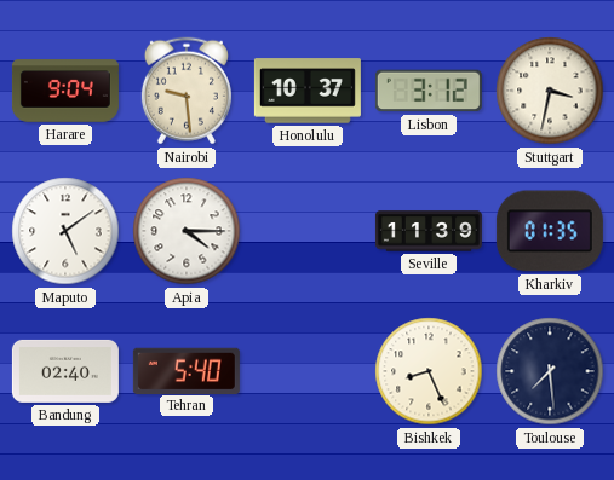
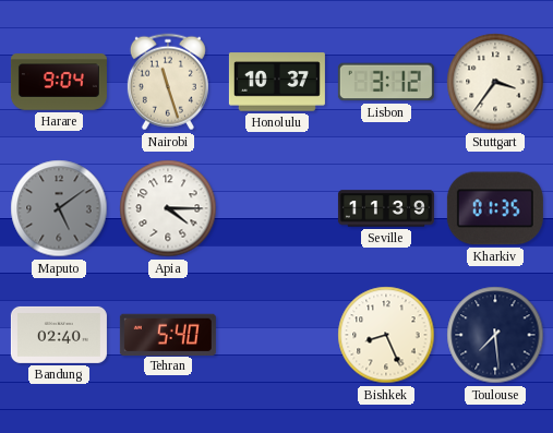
Nairobi: 9:29 -> 11:27
Stuttgart: 3:32 -> 3:36
Maputo dial: white -> grey
